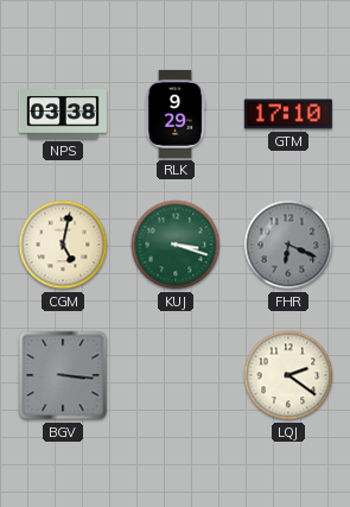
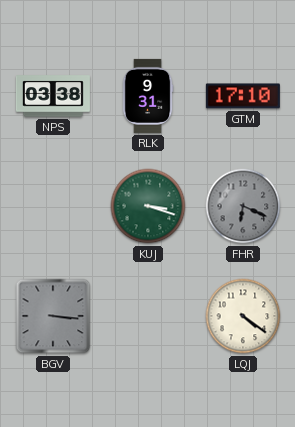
RLK: 9:29 -> 9:31
CGM: 5:02 -> none
LQJ: 2:21 -> 4:21
